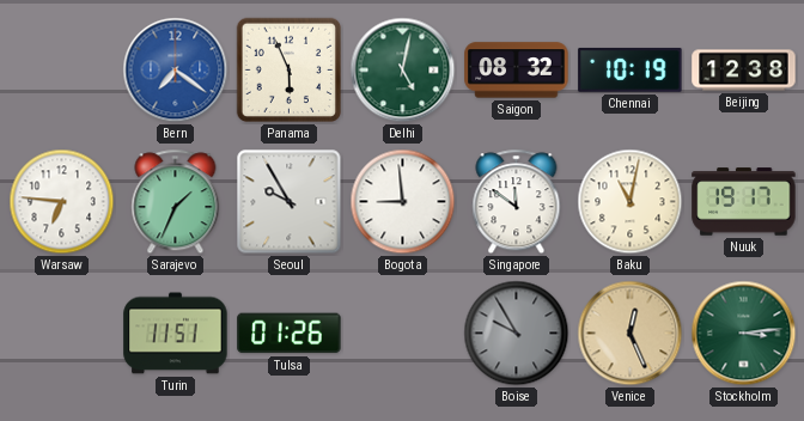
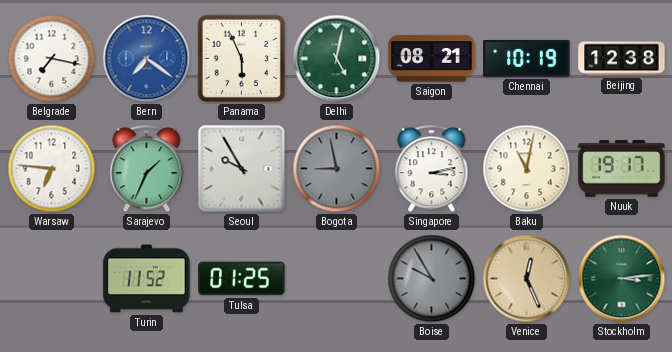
Belgrade: none -> 7:17
Saigon: 08:32 -> 08:21
Bogota: 8:59 -> 8:58
Bogota dial: white -> grey
Singapore: 11:51 -> 3:13
Turin: 11:51 -> 11:52
Tulsa: 01:26 -> 01:25
